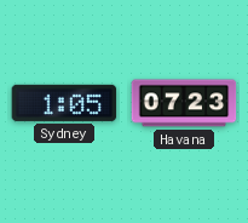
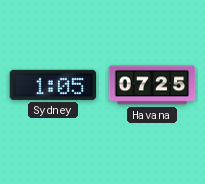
Havana: 07:23 -> 07:25
